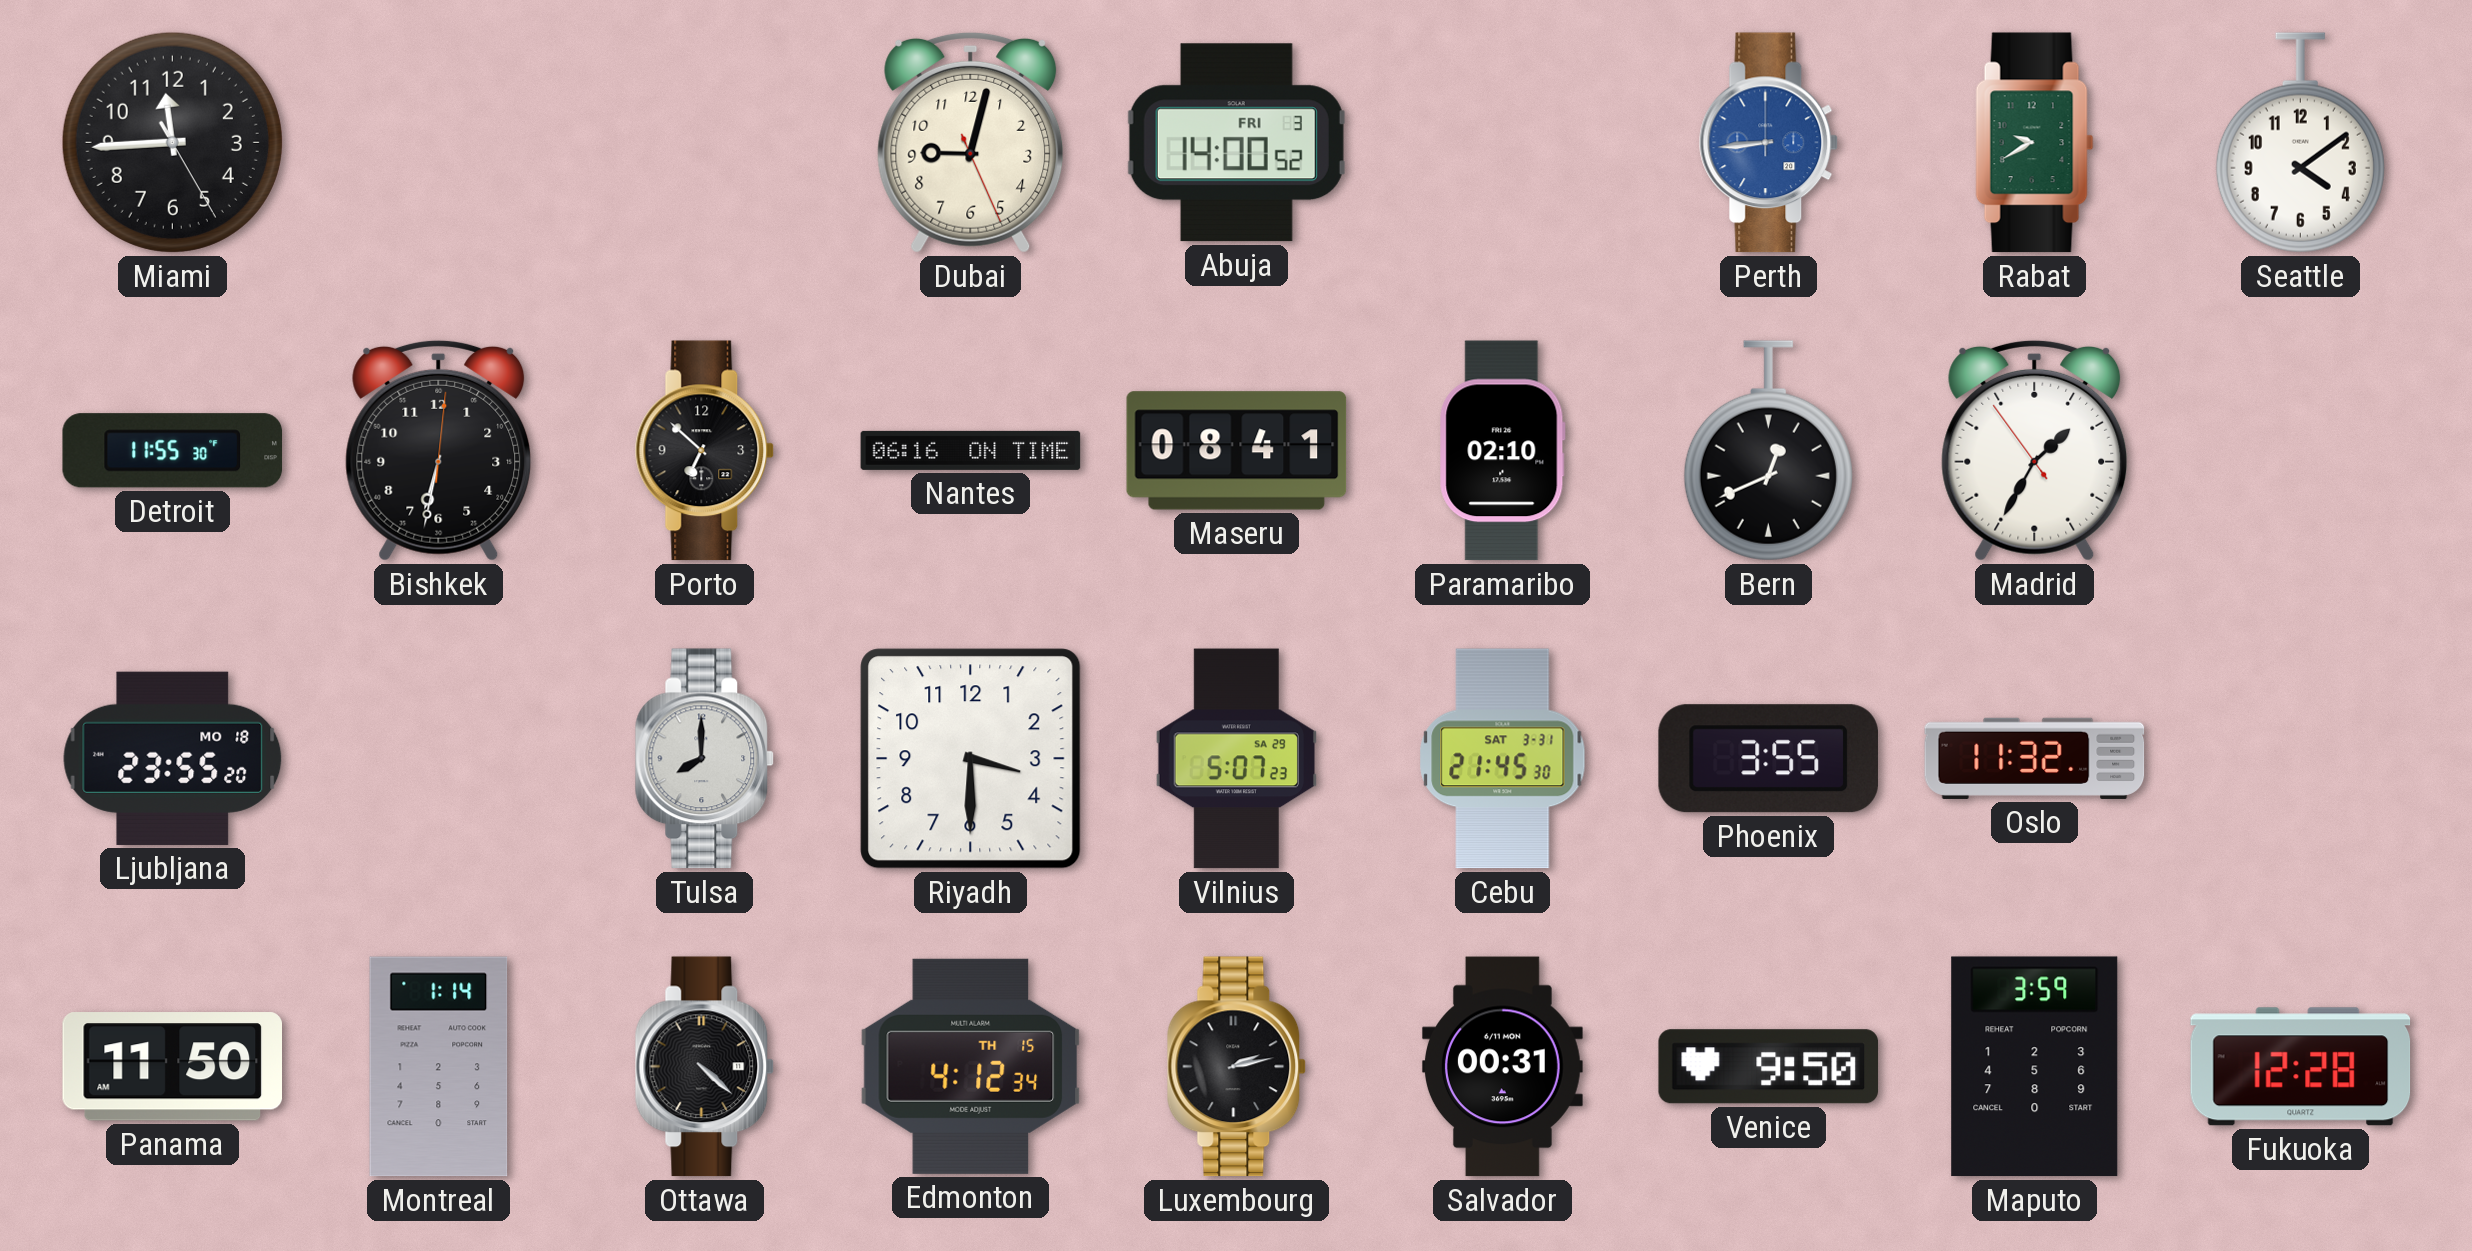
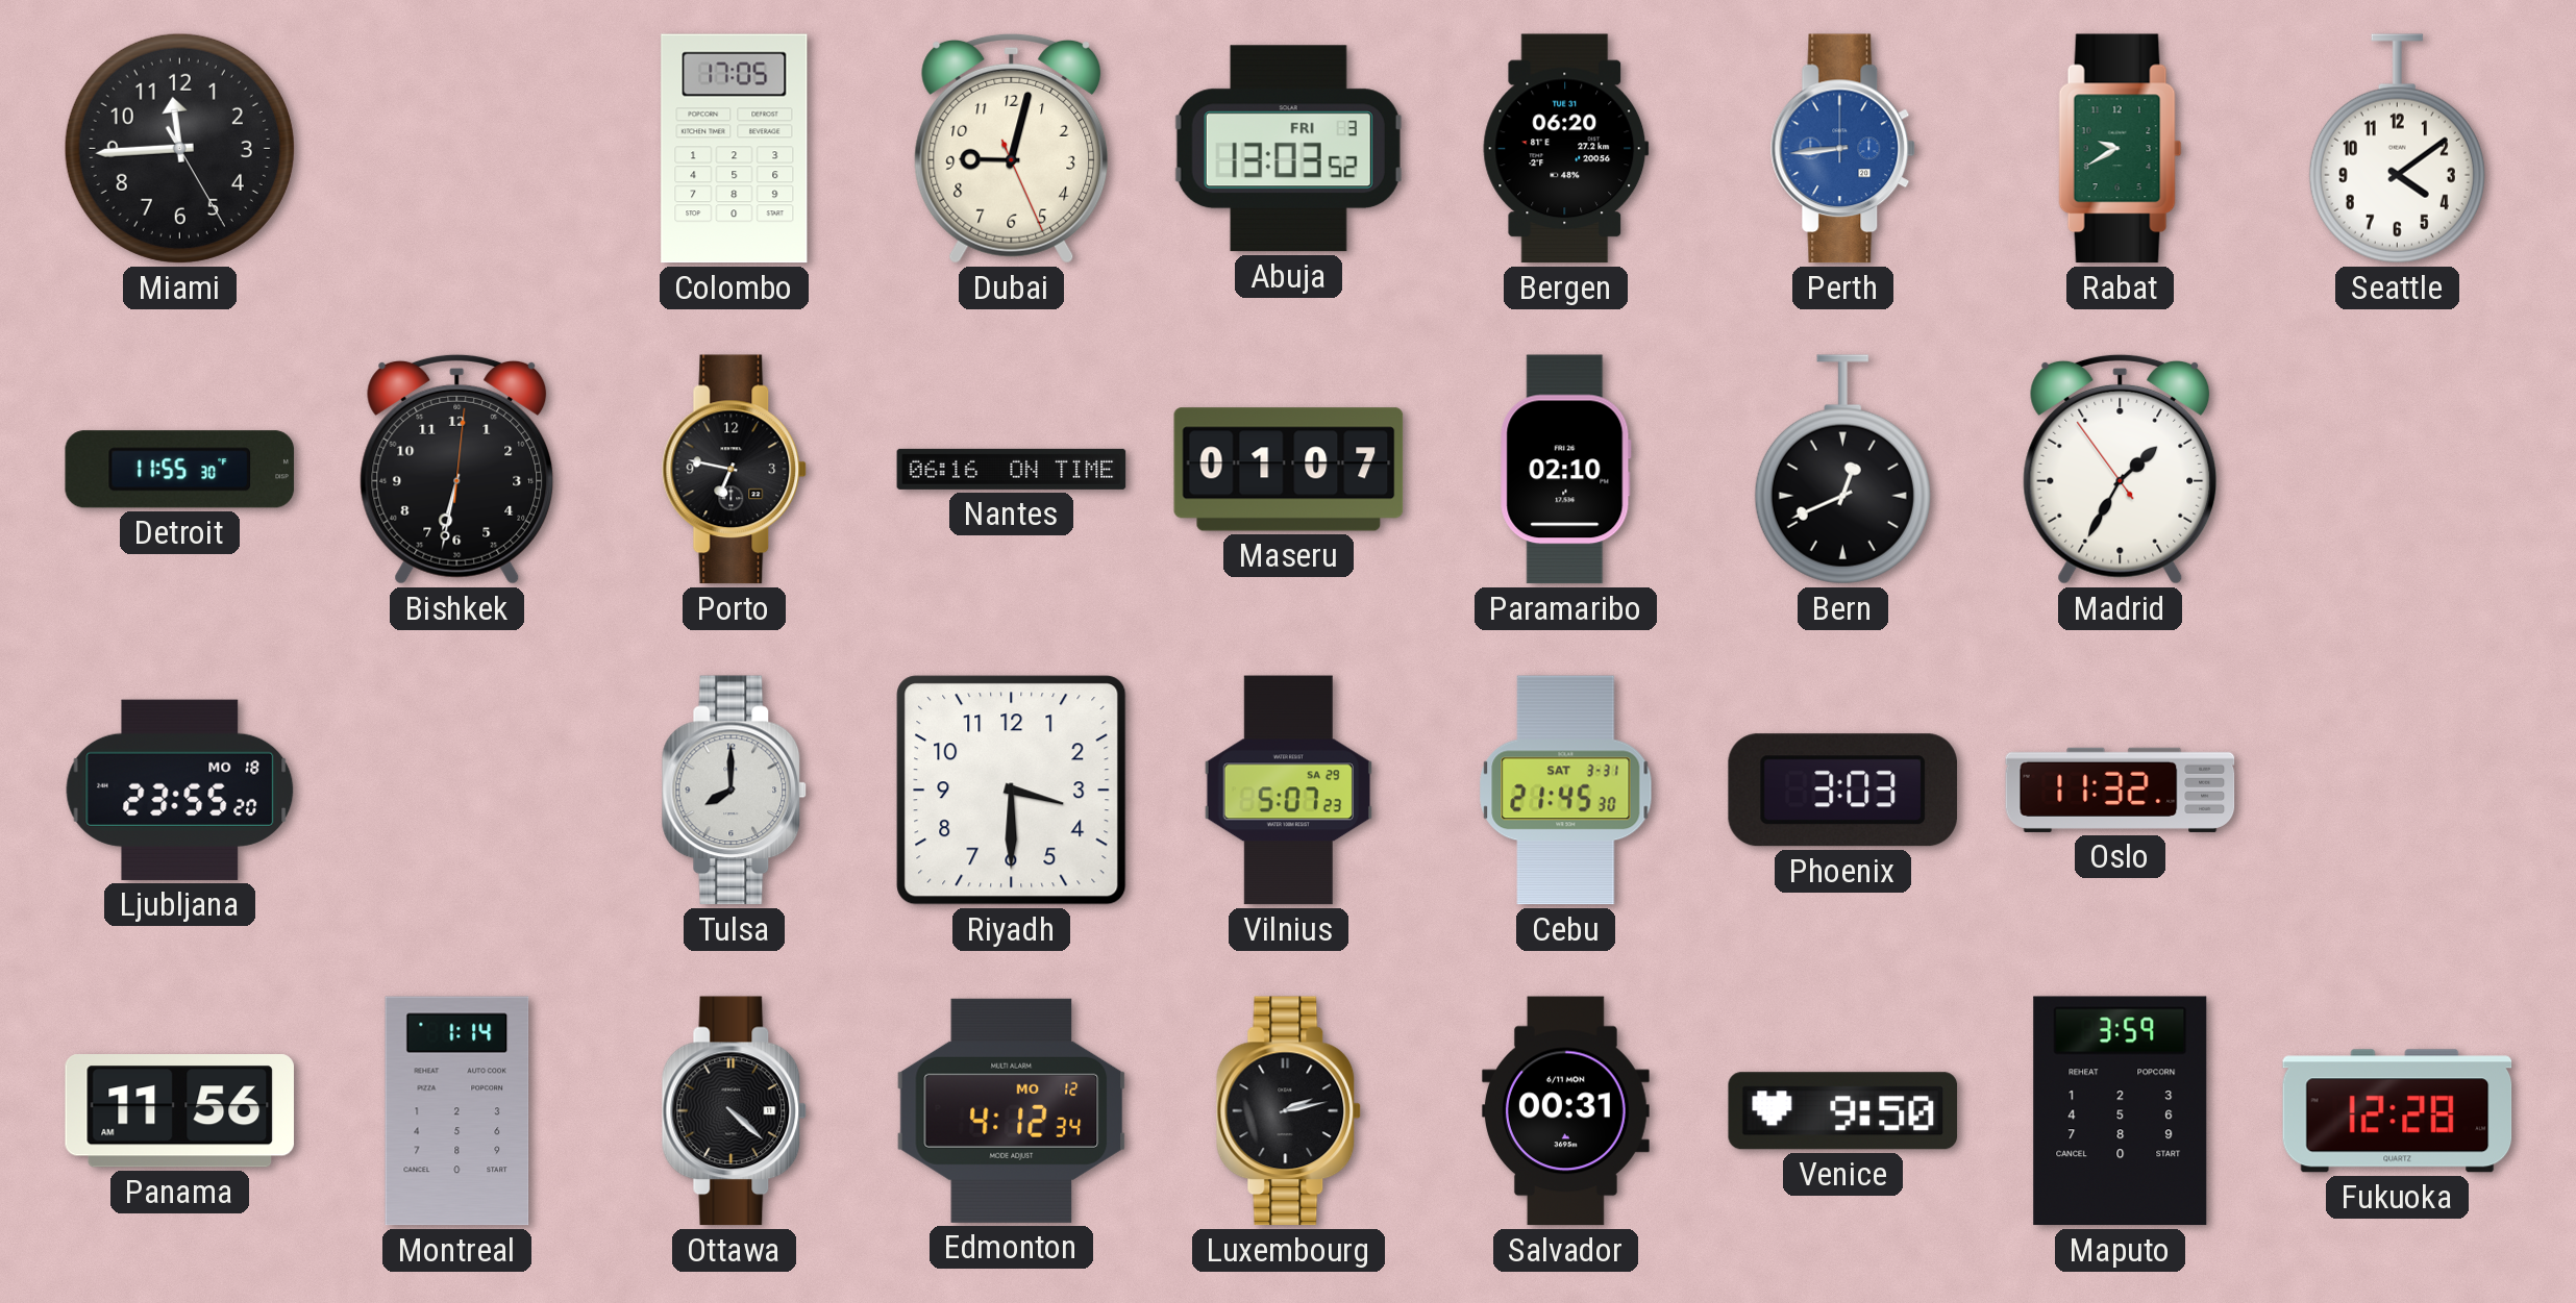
Colombo: none -> 17:05
Abuja: 14:00 -> 13:03
Bergen: none -> 06:20
Porto: 6:52 -> 6:47
Maseru: 08:41 -> 01:07
Phoenix: 3:55 -> 3:03
Panama: 11:50 -> 11:56
Edmonton date: TH 15 -> MO 12
